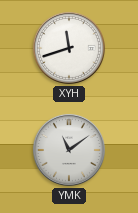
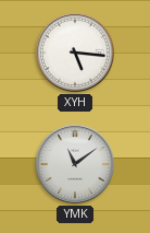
XYH: 11:42 -> 5:16
